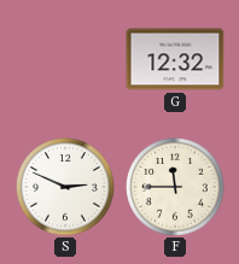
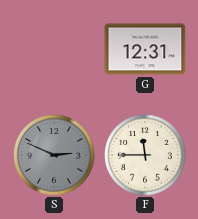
G: 12:32 -> 12:31
S dial: white -> grey
